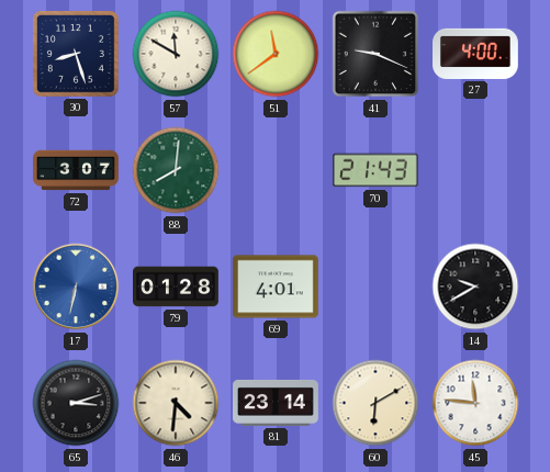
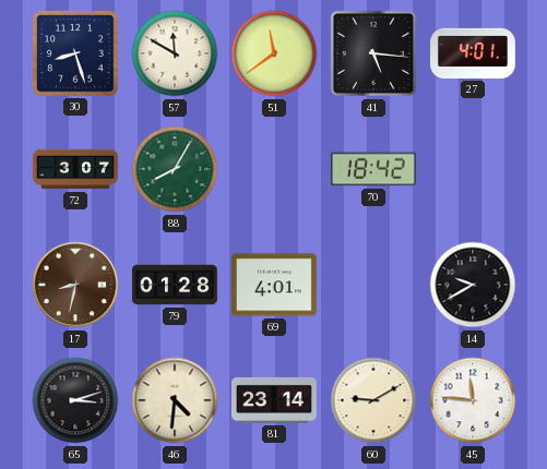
41: 9:19 -> 5:16
27: 4:00 -> 4:01
88: 8:01 -> 8:05
70: 21:43 -> 18:42
17: 6:32 -> 8:32
17 dial: blue -> brown
60: 6:10 -> 9:10
